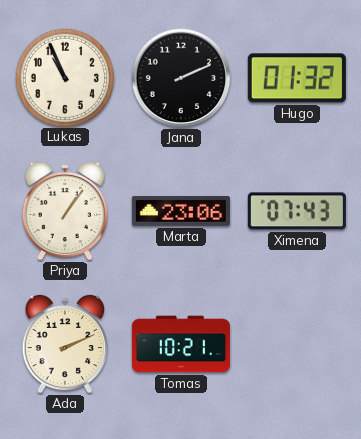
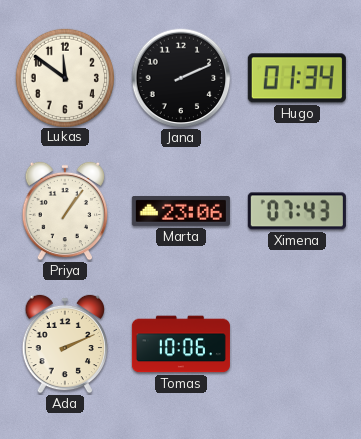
Lukas: 10:56 -> 11:51
Hugo: 01:32 -> 01:34
Tomas: 10:21 -> 10:06
